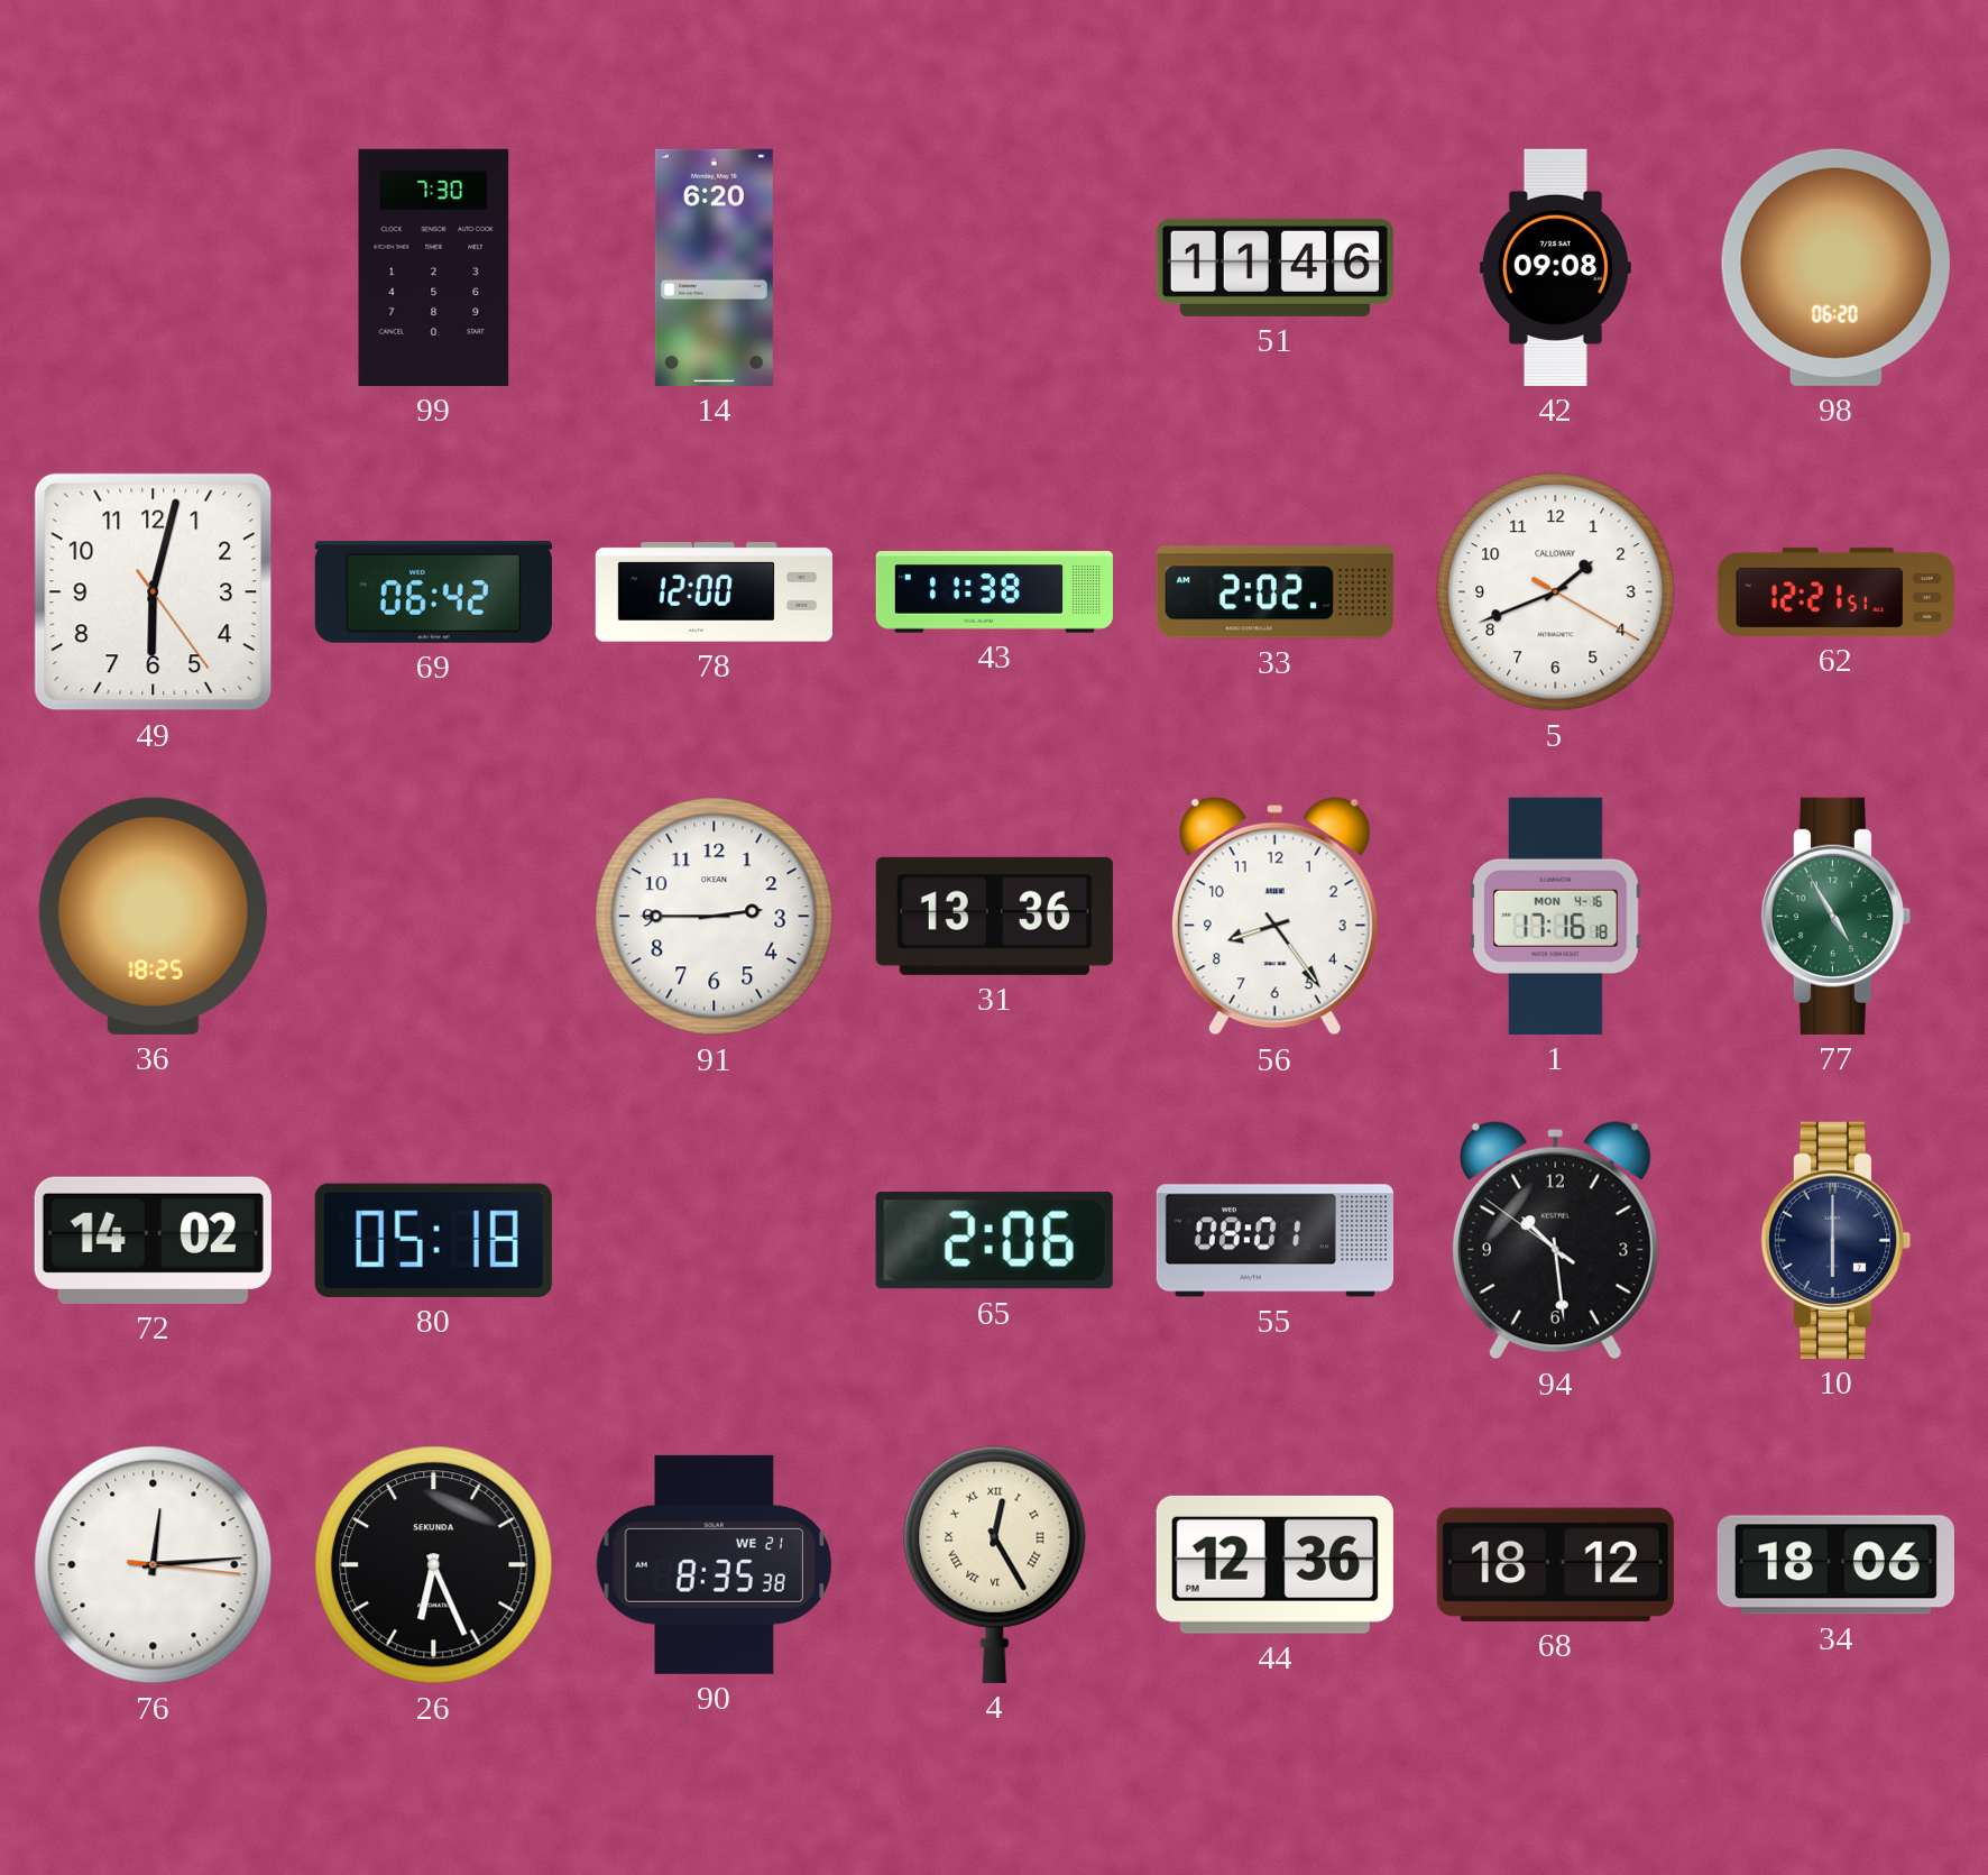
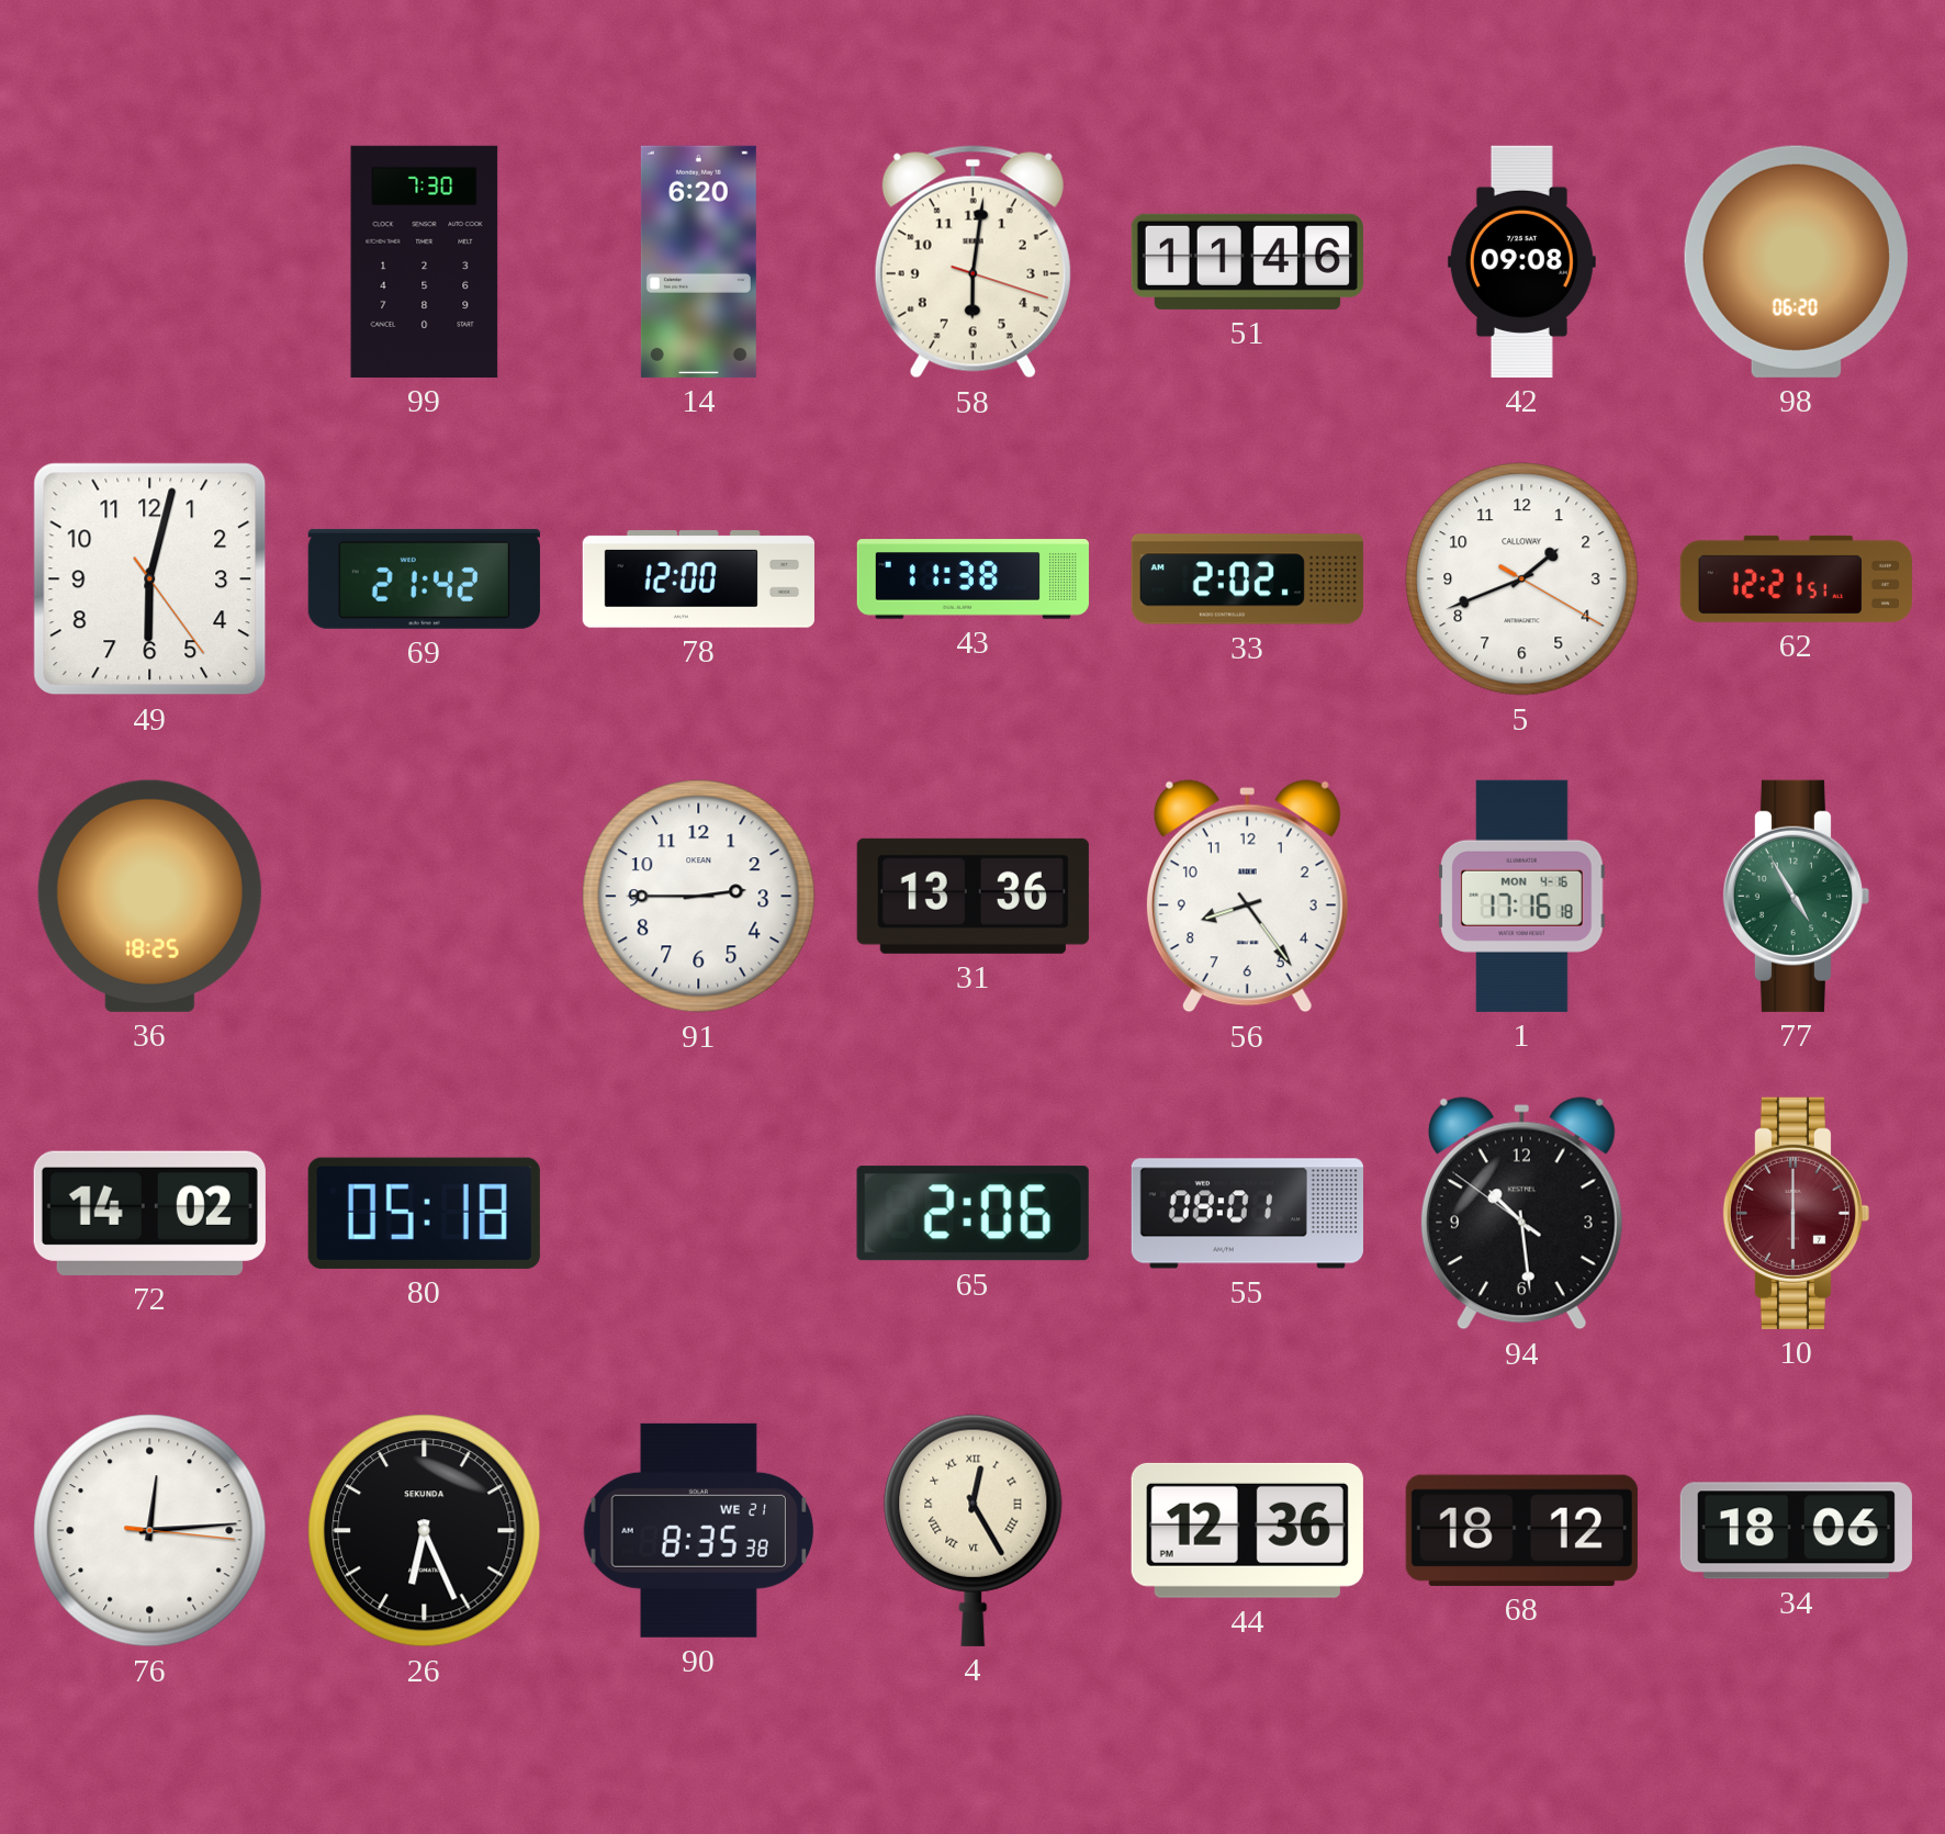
58: none -> 6:01
69: 06:42 -> 21:42
10 dial: navy -> burgundy
